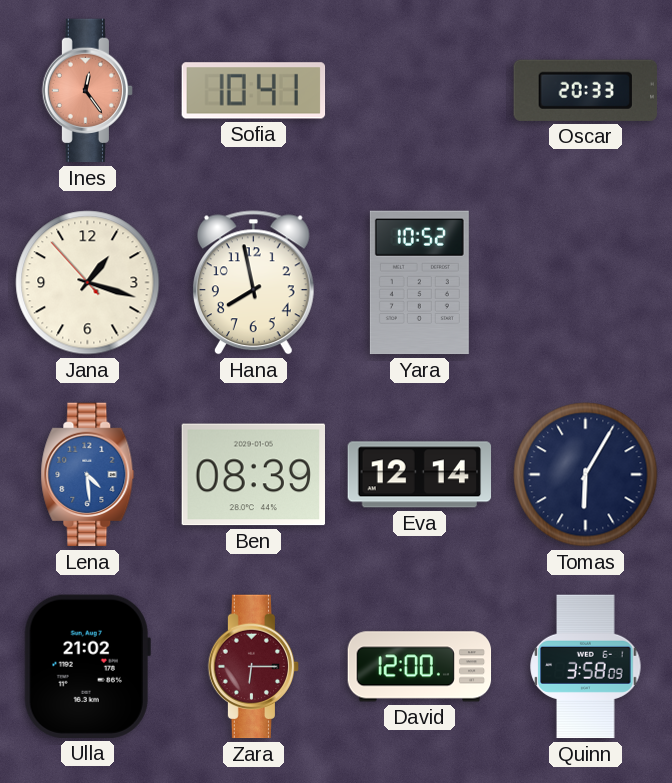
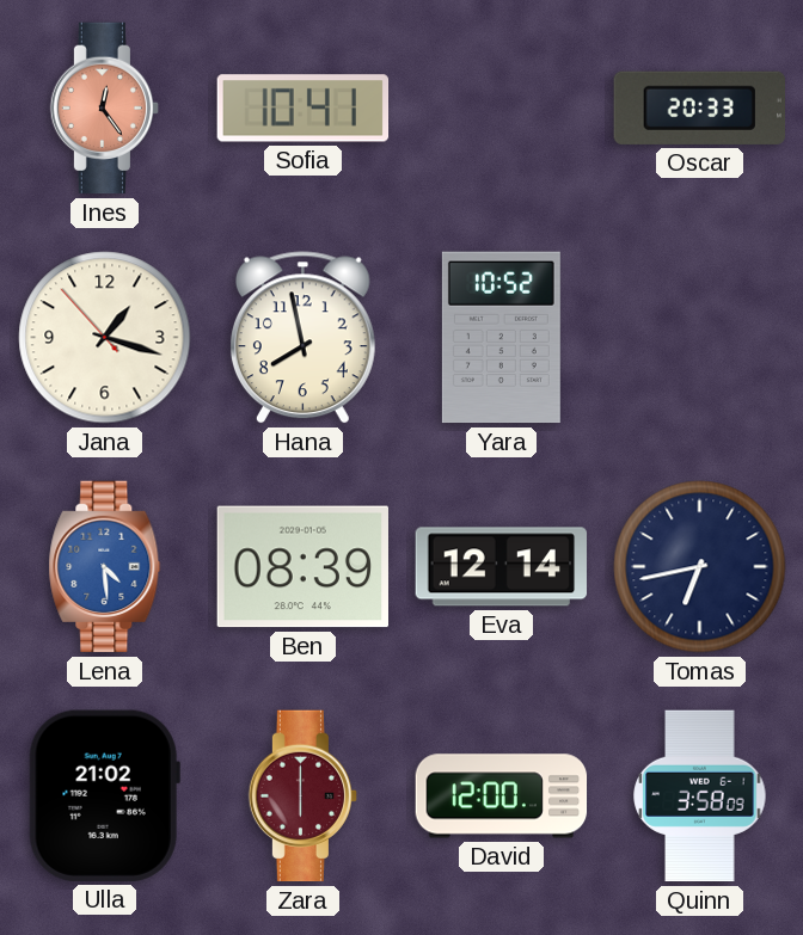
Tomas: 6:05 -> 6:43
Zara: 6:15 -> 6:00
